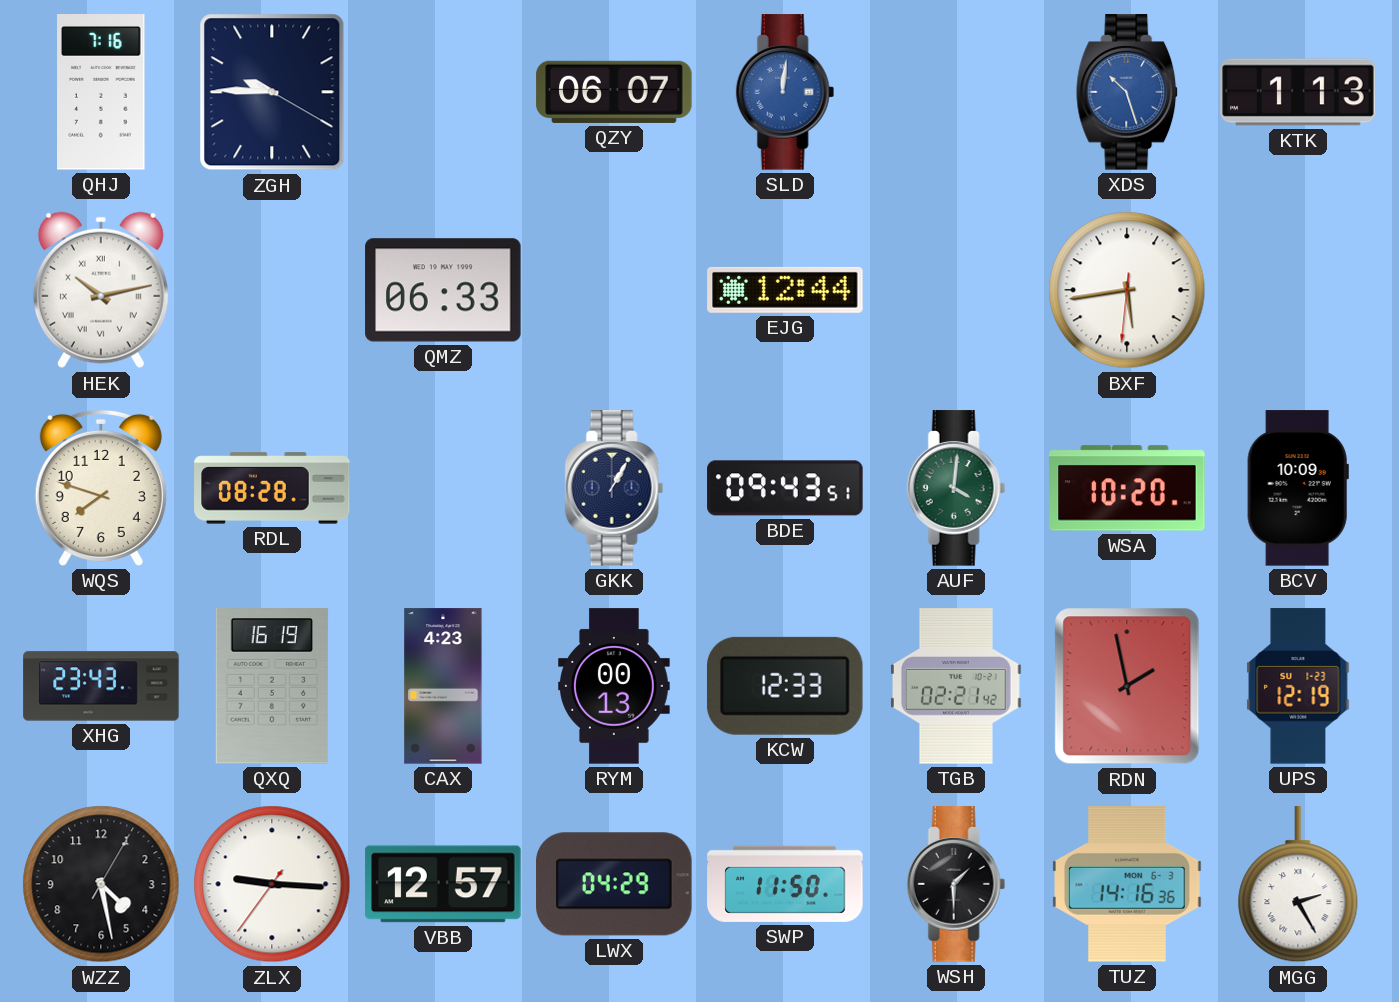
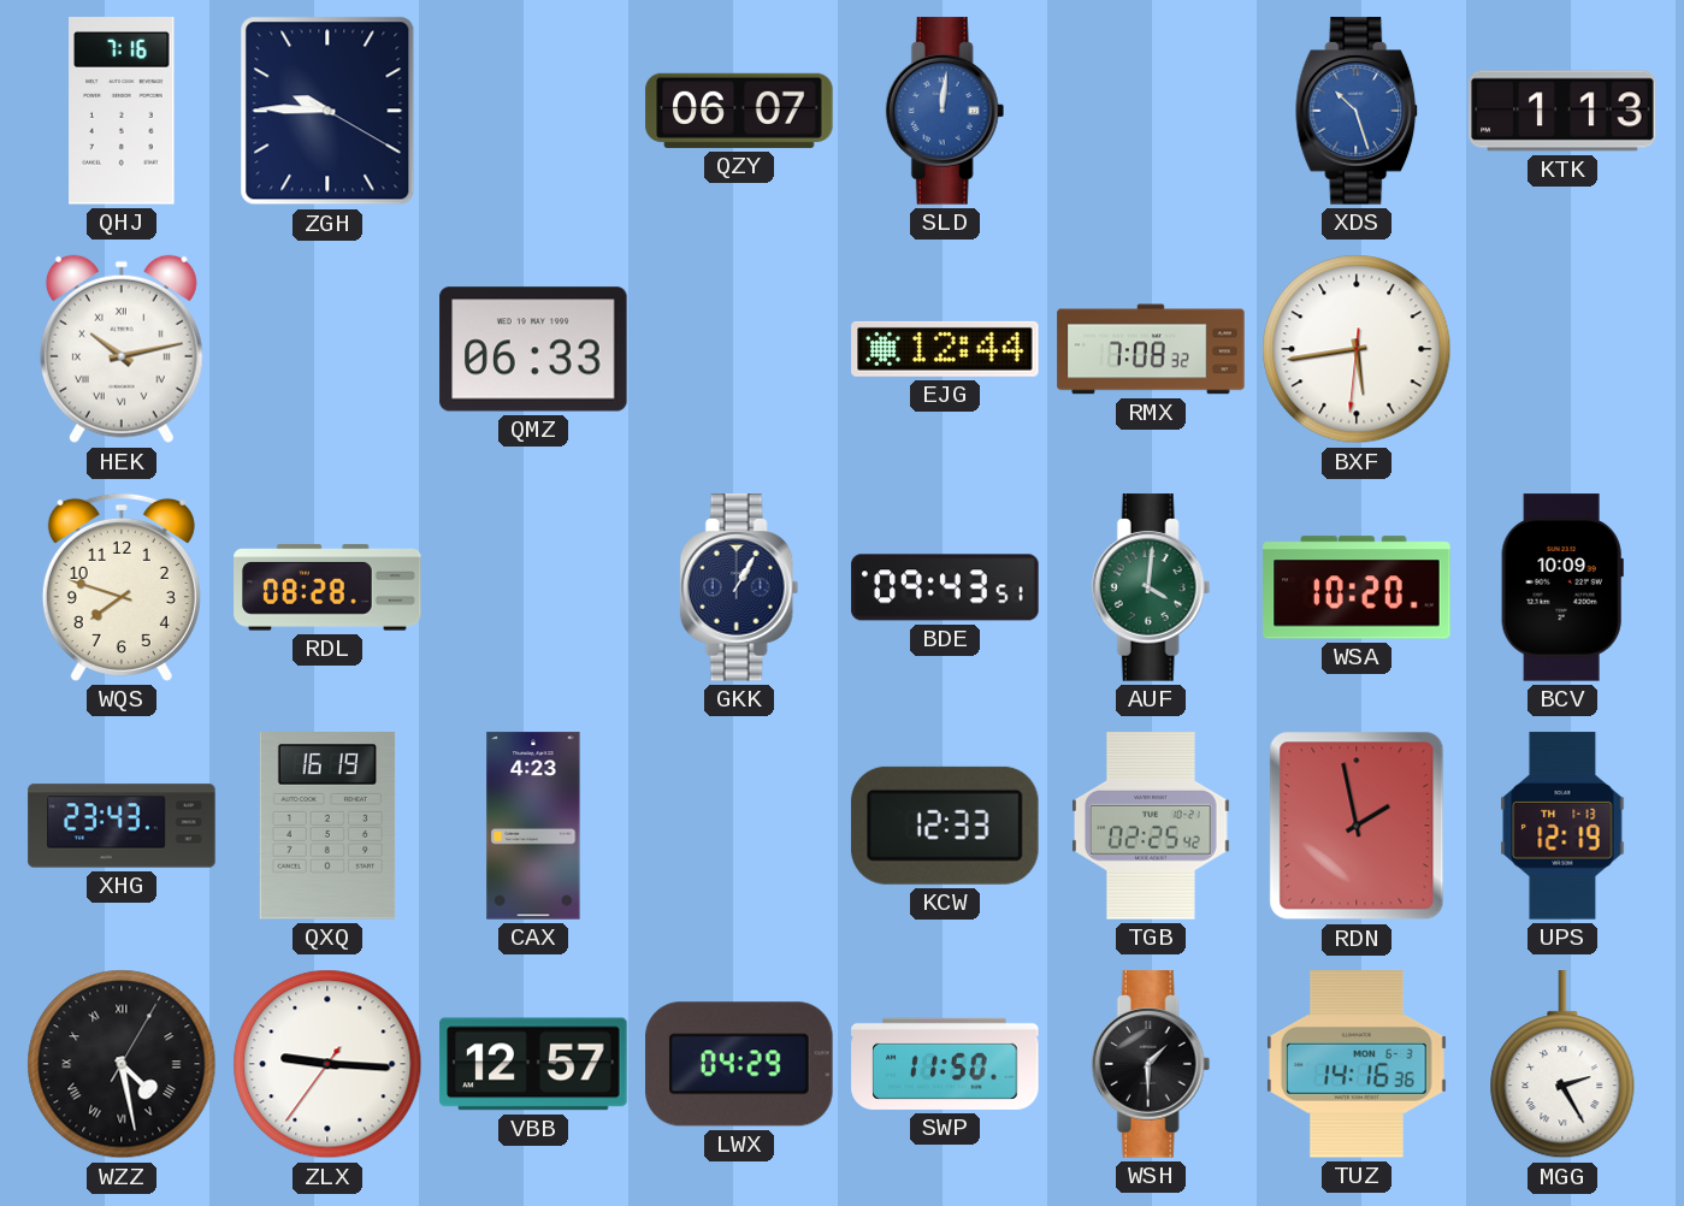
RMX: none -> 7:08
RYM: 00:13 -> none
TGB: 02:21 -> 02:25
UPS date: SU 1-23 -> TH 1-13
WZZ numerals: Arabic -> Roman
